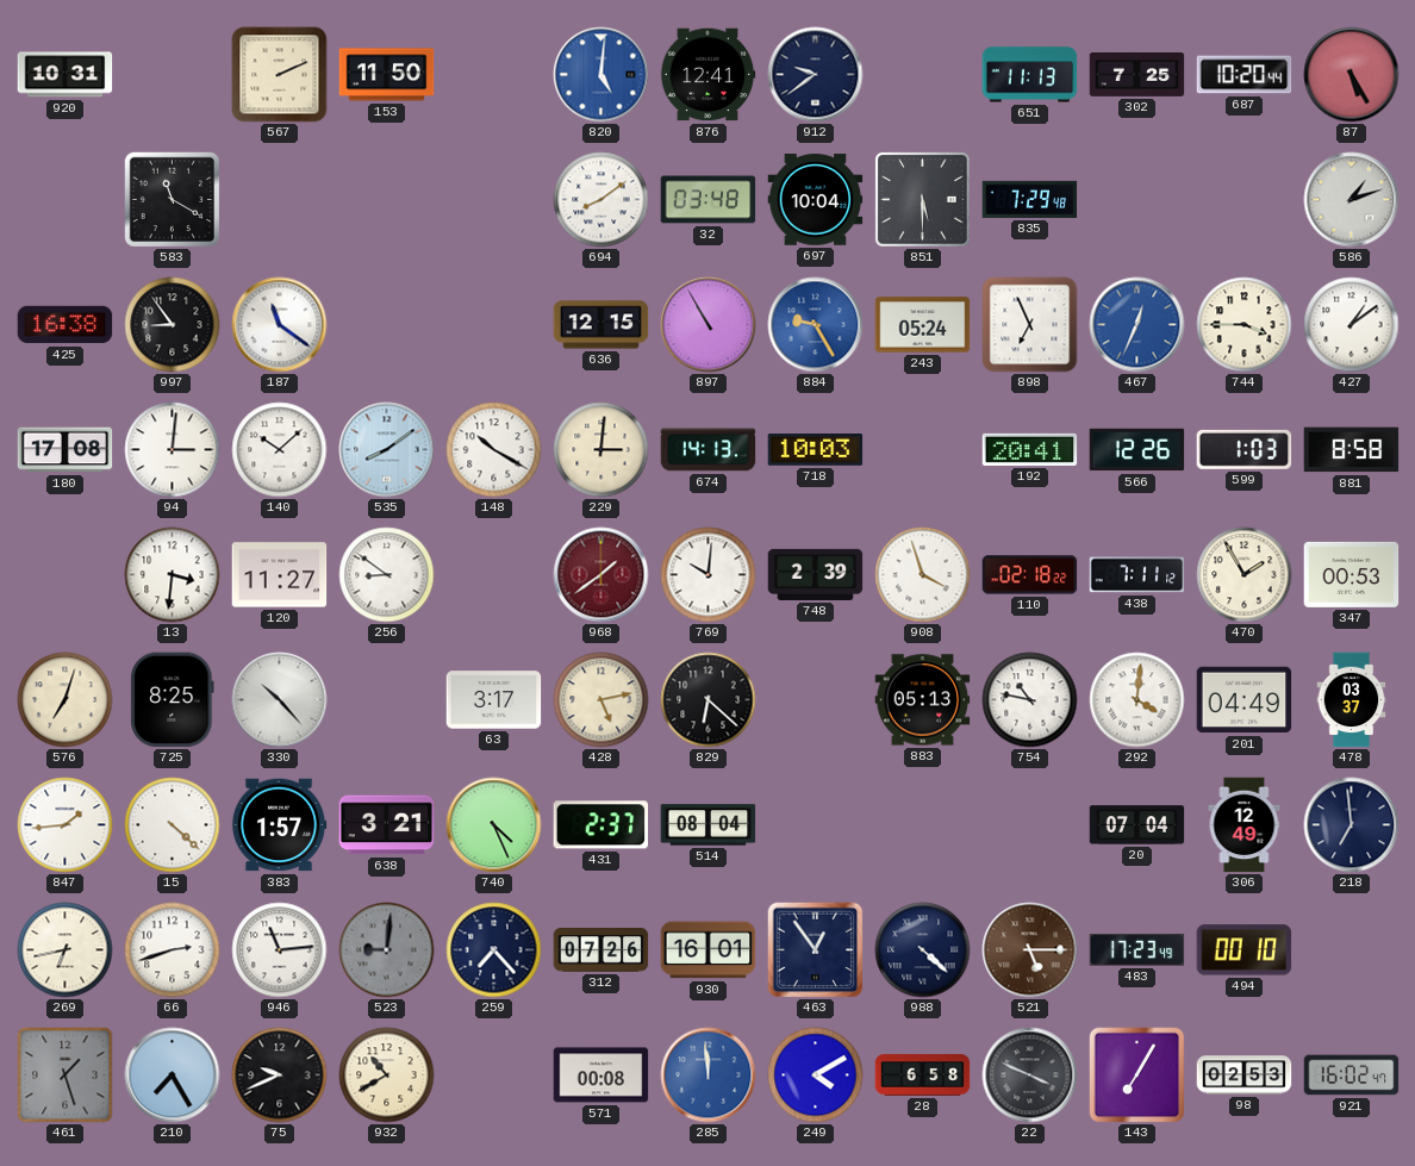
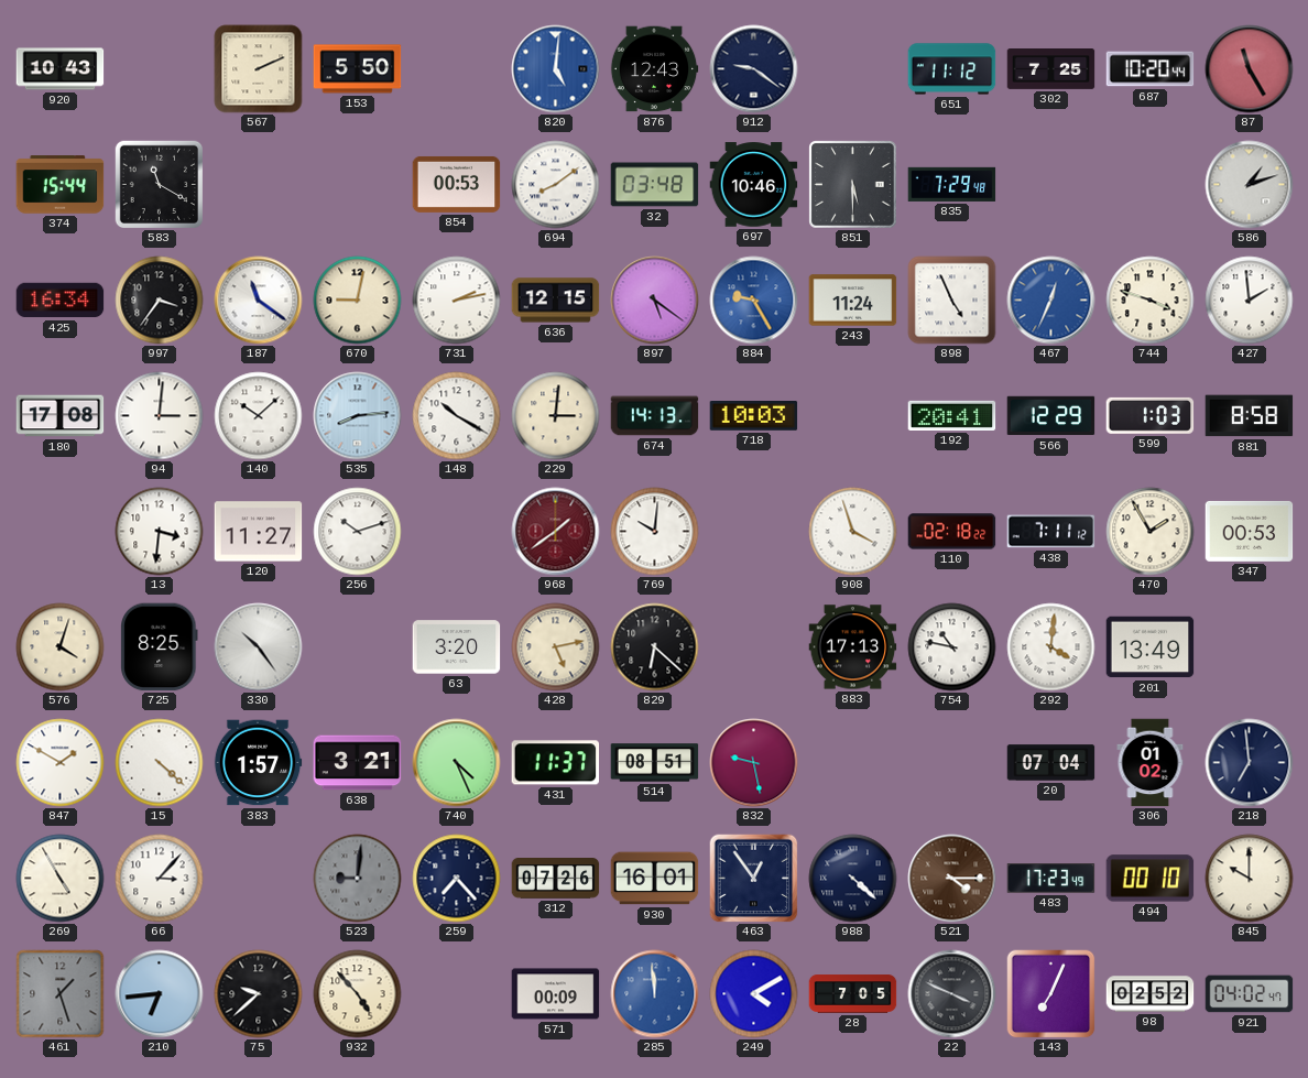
920: 10:31 -> 10:43
153: 11:50 -> 5:50
876: 12:41 -> 12:43
912: 9:39 -> 9:21
651: 11:13 -> 11:12
87: 5:25 -> 11:25
374: none -> 15:44
854: none -> 00:53
697: 10:04 -> 10:46
425: 16:38 -> 16:34
997: 8:54 -> 3:36
670: none -> 9:02
731: none -> 2:13
897: 10:55 -> 5:21
243: 05:24 -> 11:24
898: 6:56 -> 4:56
744: 3:45 -> 3:48
427: 1:09 -> 1:59
535: 8:09 -> 8:14
566: 12:26 -> 12:29
256: 8:51 -> 10:12
748: 2:39 -> none
576: 7:03 -> 4:03
330: 10:23 -> 10:24
63: 3:17 -> 3:20
883: 05:13 -> 17:13
201: 04:49 -> 13:49
478: 03:37 -> none
847: 1:44 -> 1:50
431: 2:37 -> 11:37
514: 08:04 -> 08:51
832: none -> 9:28
306: 12:49 -> 01:02
269: 6:43 -> 4:55
66: 2:42 -> 3:07
946: 11:14 -> none
521: 5:15 -> 4:15
845: none -> 10:00
210: 7:25 -> 6:44
75: 9:41 -> 9:38
932: 10:40 -> 4:53
571: 00:08 -> 00:09
28: 6:58 -> 7:05
143: 7:05 -> 7:04
98: 02:53 -> 02:52
921: 16:02 -> 04:02
